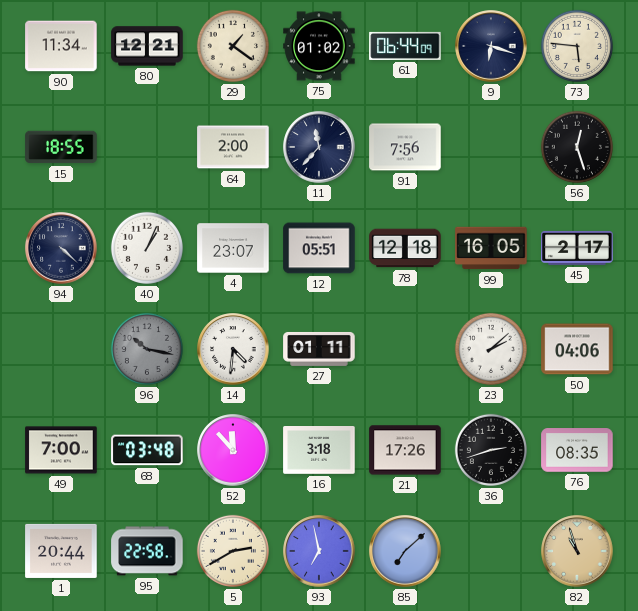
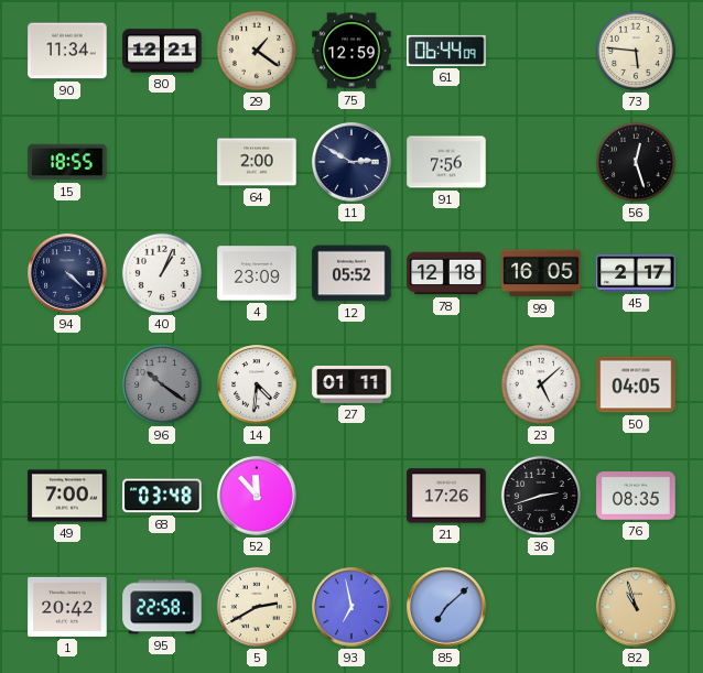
75: 01:02 -> 12:59
9: 6:18 -> none
11: 11:37 -> 2:50
4: 23:07 -> 23:09
12: 05:51 -> 05:52
96: 10:17 -> 10:21
23: 2:08 -> 5:08
50: 04:06 -> 04:05
16: 3:18 -> none
1: 20:44 -> 20:42
